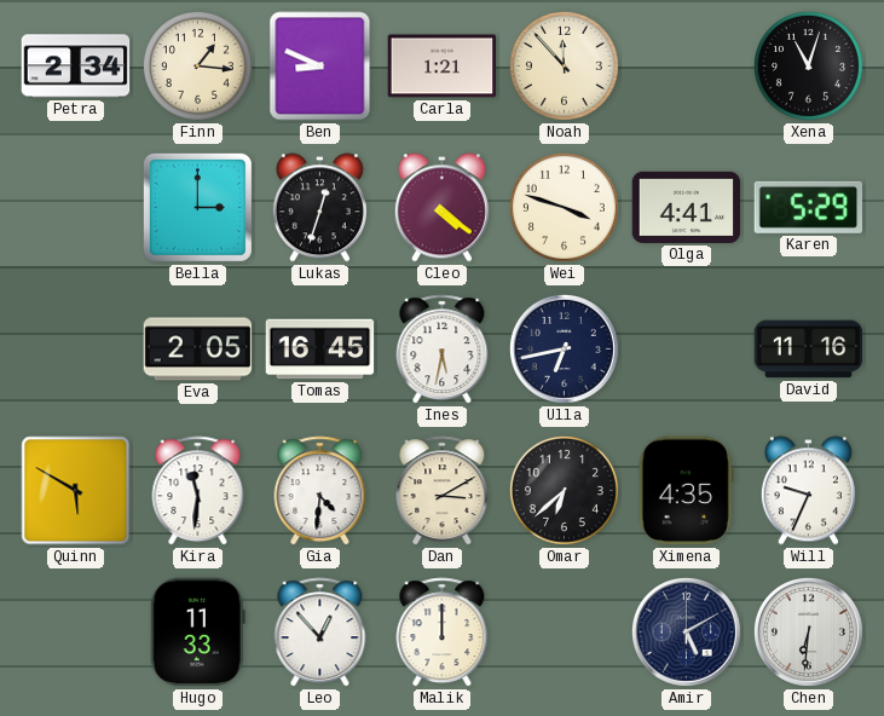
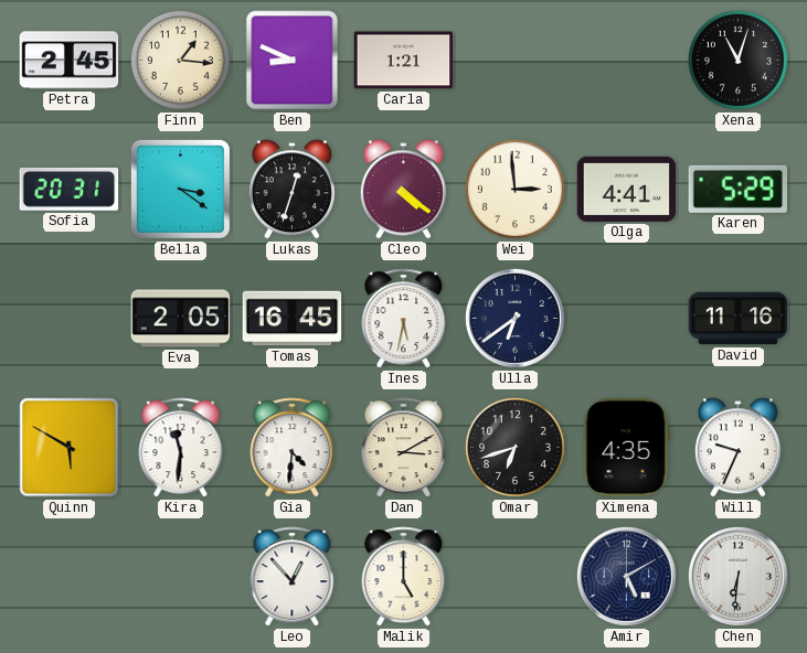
Petra: 2:34 -> 2:45
Noah: 11:53 -> none
Sofia: none -> 20:31
Bella: 3:00 -> 3:21
Wei: 3:48 -> 2:59
Ulla: 6:43 -> 6:39
Omar: 6:38 -> 6:42
Hugo: 11:33 -> none
Malik: 12:00 -> 5:00
